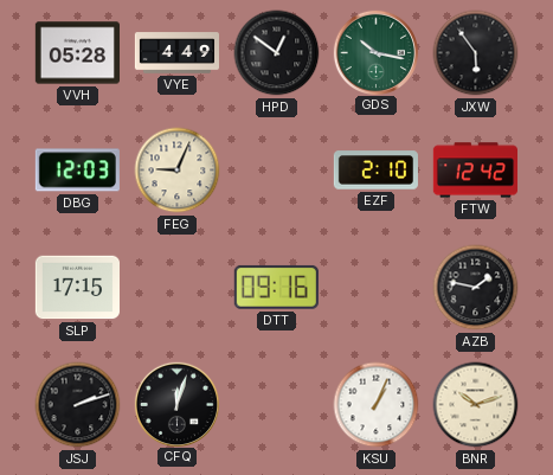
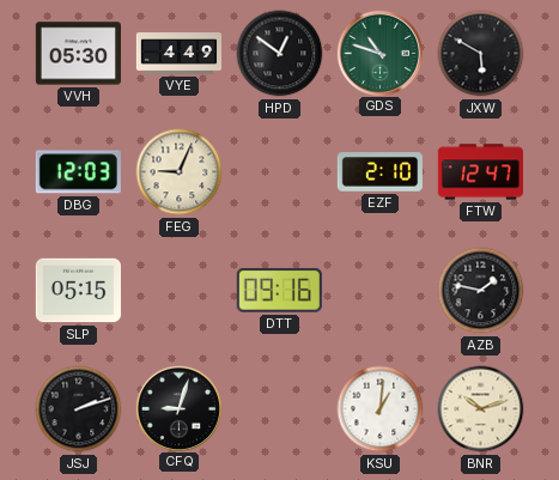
VVH: 05:28 -> 05:30
GDS: 10:17 -> 10:48
JXW: 5:54 -> 5:50
FTW: 12:42 -> 12:47
SLP: 17:15 -> 05:15
CFQ: 12:03 -> 9:03
KSU: 1:04 -> 1:01
